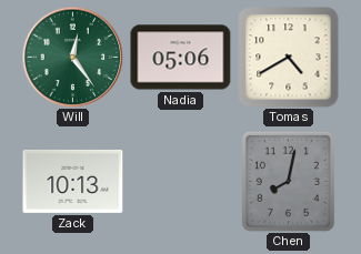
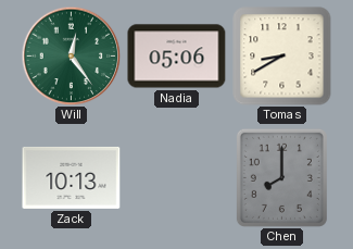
Tomas: 4:40 -> 8:40
Chen: 8:02 -> 8:00
